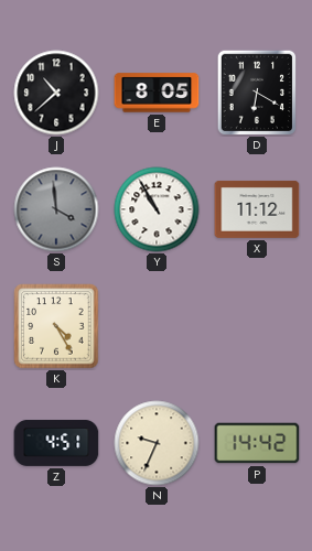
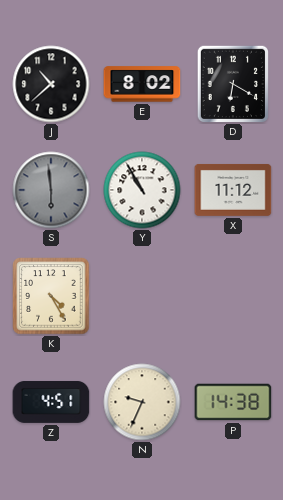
E: 8:05 -> 8:02
S: 3:59 -> 5:59
P: 14:42 -> 14:38
